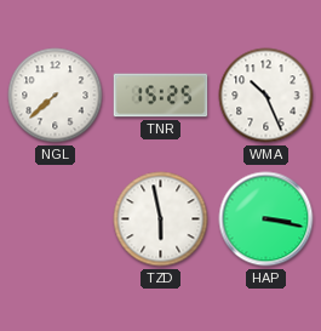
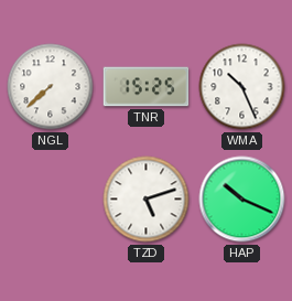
TZD: 5:58 -> 5:12
HAP: 3:17 -> 10:19
